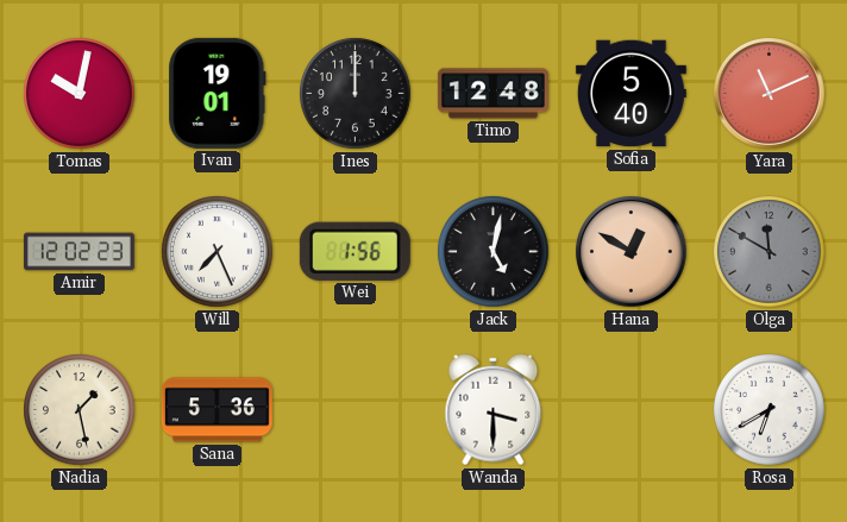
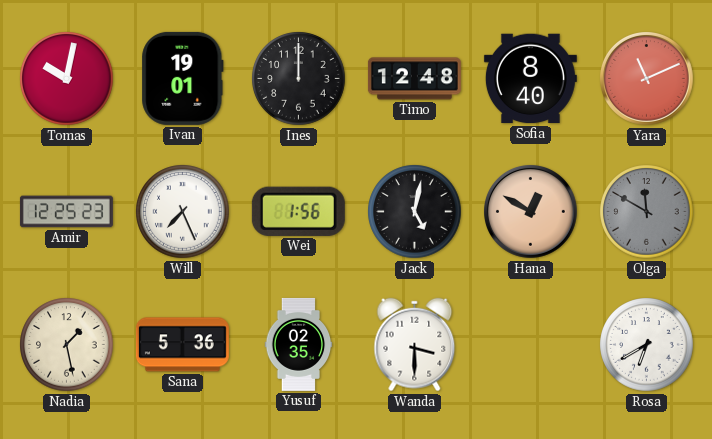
Sofia: 5:40 -> 8:40
Amir: 12:02 -> 12:25
Yusuf: none -> 02:35
